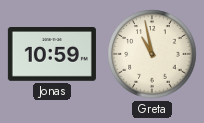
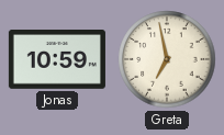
Greta: 10:58 -> 6:58
